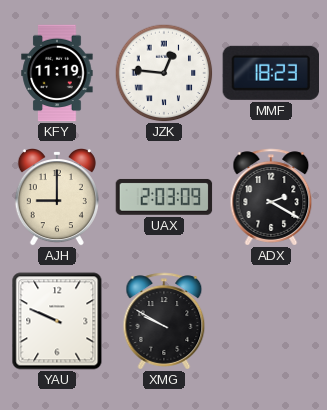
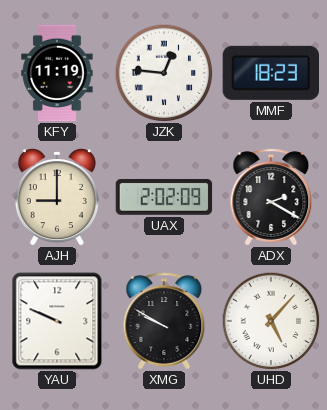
UAX: 2:03 -> 2:02
UHD: none -> 5:07
